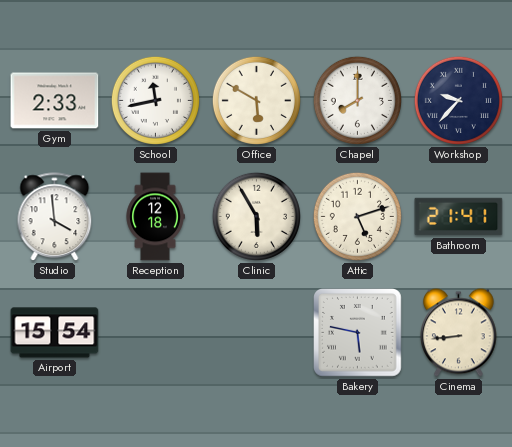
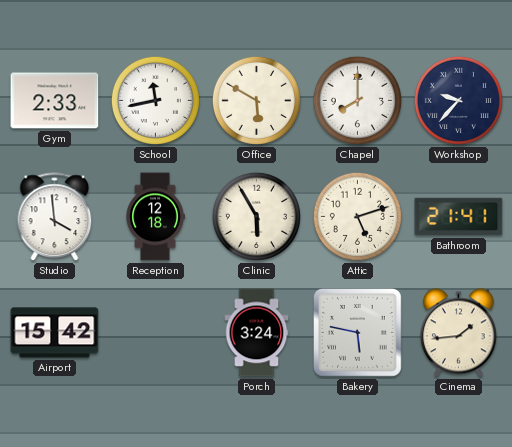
Airport: 15:54 -> 15:42
Porch: none -> 3:24
Cinema: 8:44 -> 1:44
